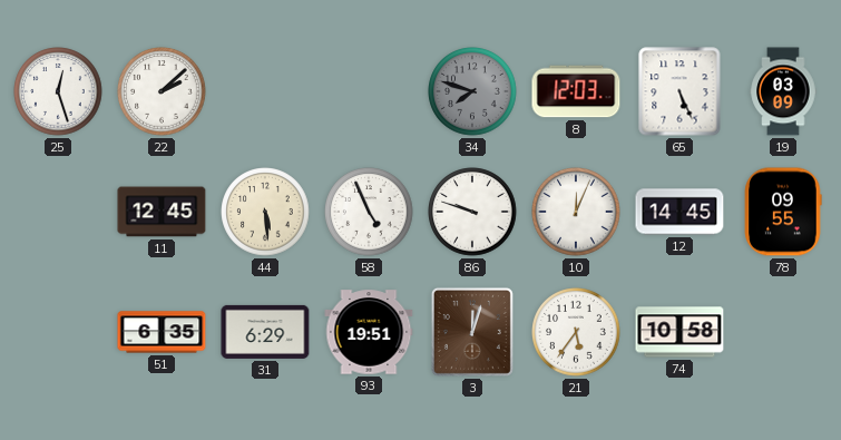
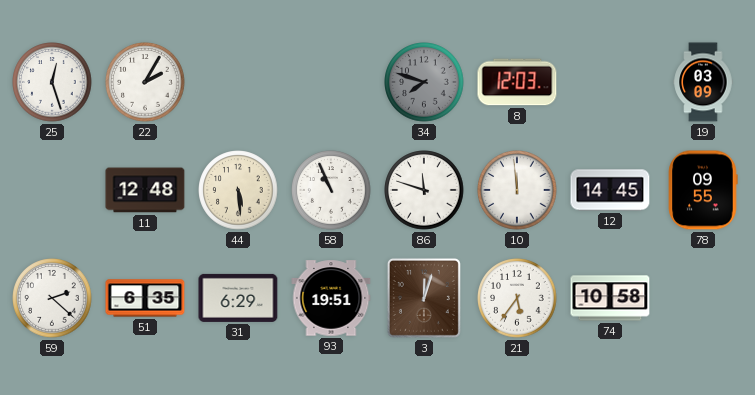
22: 2:08 -> 2:05
65: 5:26 -> none
11: 12:45 -> 12:48
58: 4:56 -> 10:56
86: 9:48 -> 11:48
10: 12:04 -> 11:59
59: none -> 2:22
